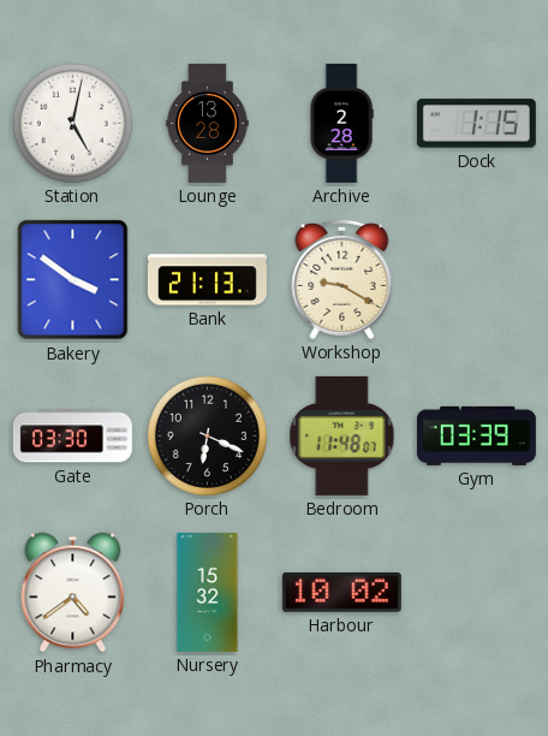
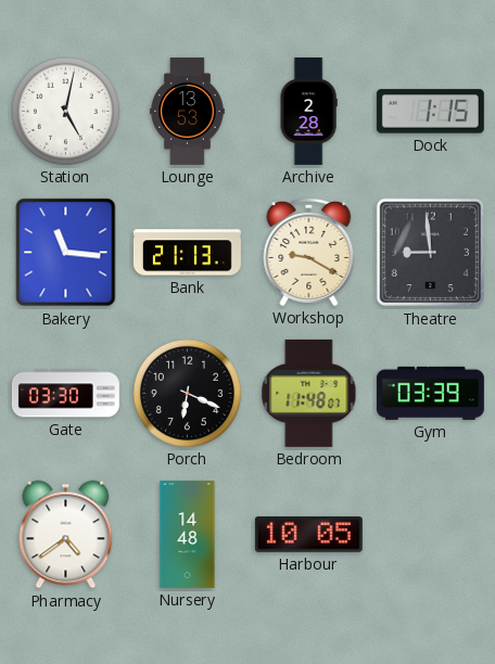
Lounge: 13:28 -> 13:53
Bakery: 3:51 -> 11:16
Theatre: none -> 8:59
Nursery: 15:32 -> 14:48
Harbour: 10:02 -> 10:05
